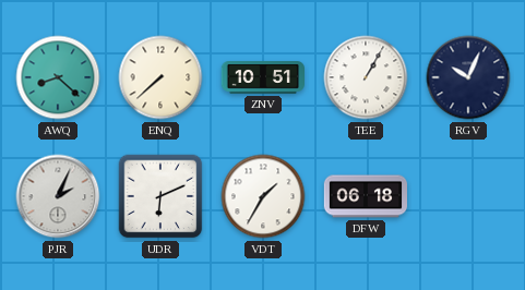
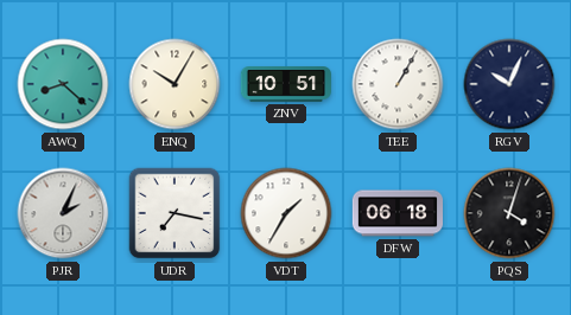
ENQ: 7:38 -> 10:05
UDR: 6:11 -> 7:17
PQS: none -> 4:03
